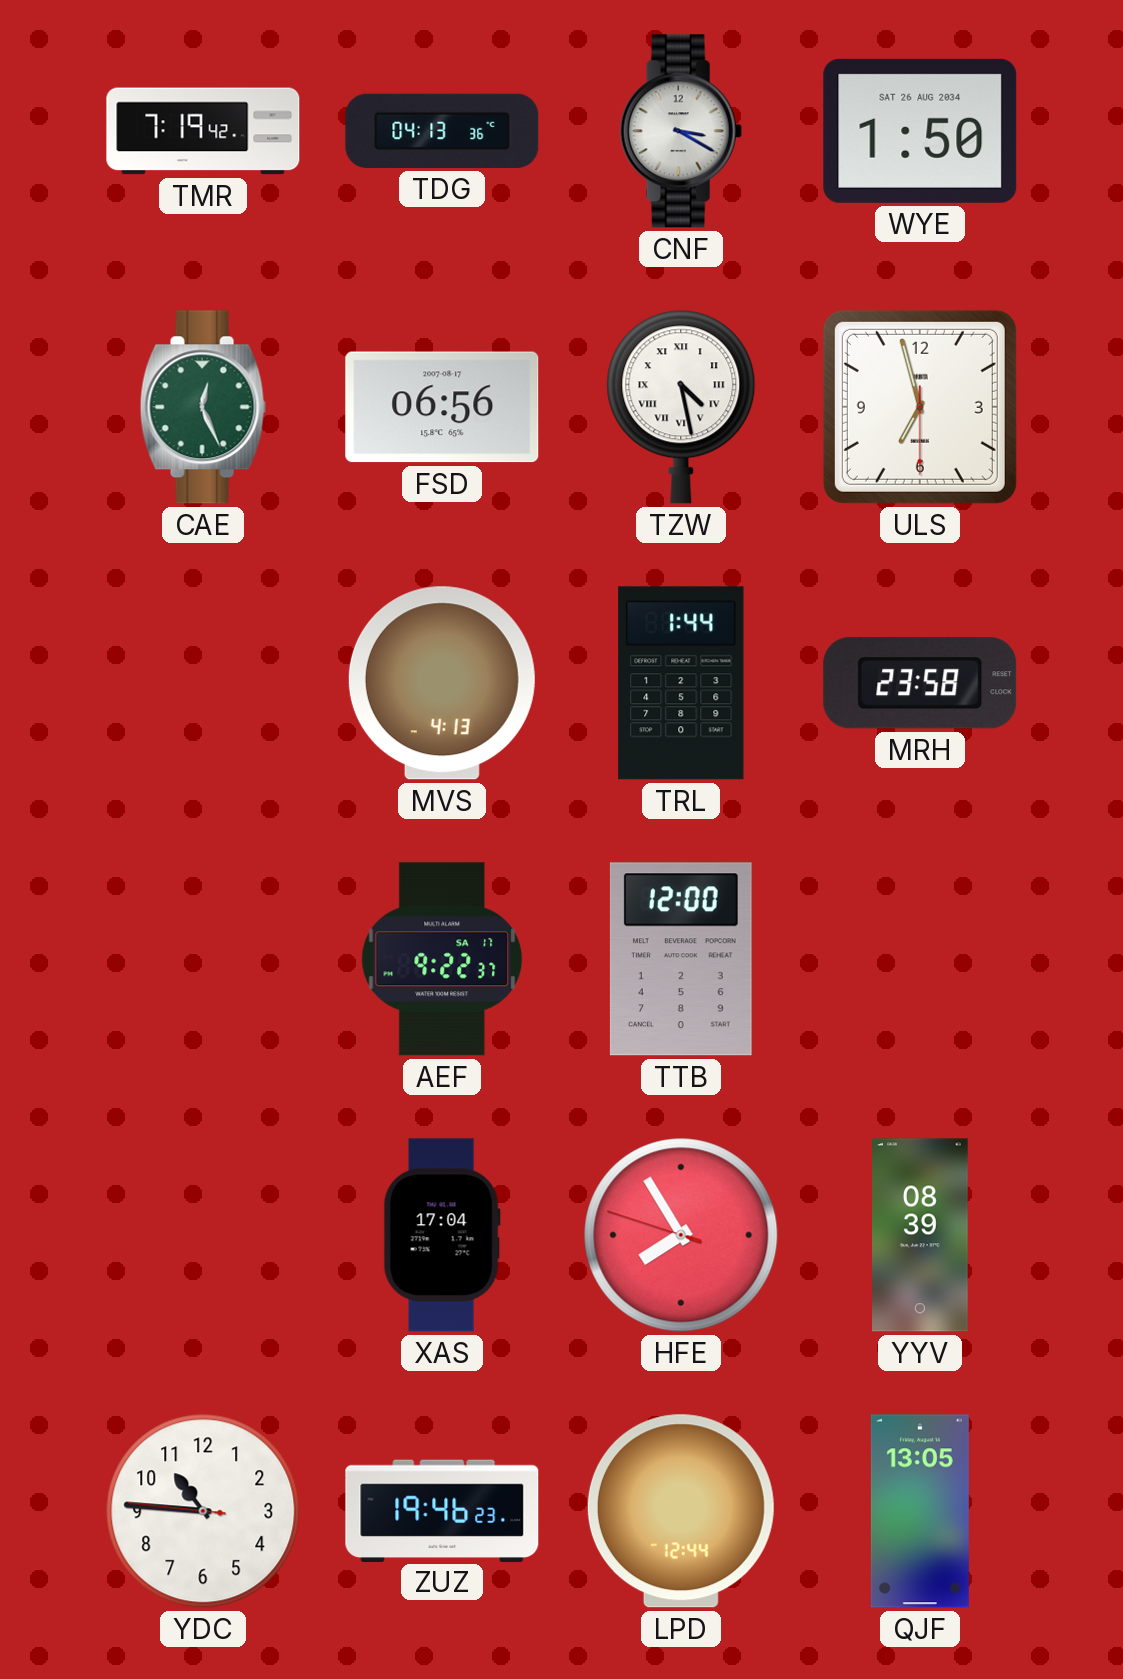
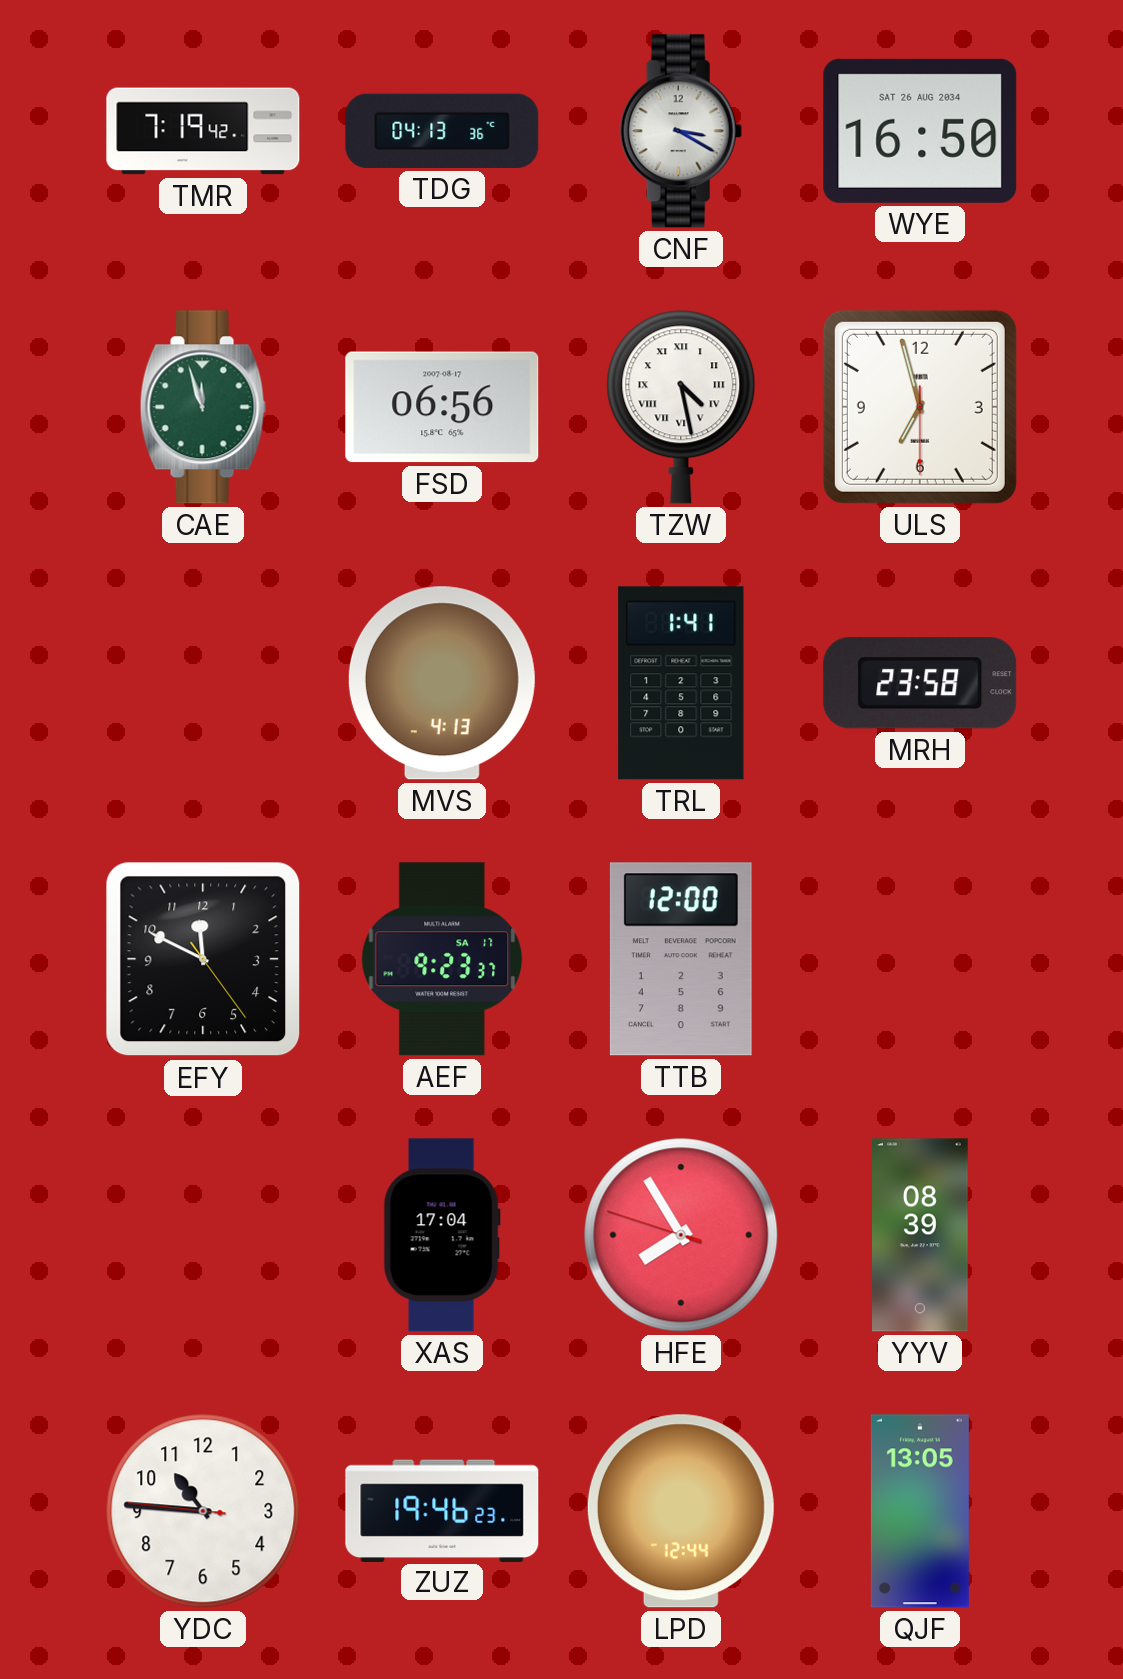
WYE: 1:50 -> 16:50
CAE: 12:26 -> 11:57
TRL: 1:44 -> 1:41
EFY: none -> 11:49
AEF: 9:22 -> 9:23
